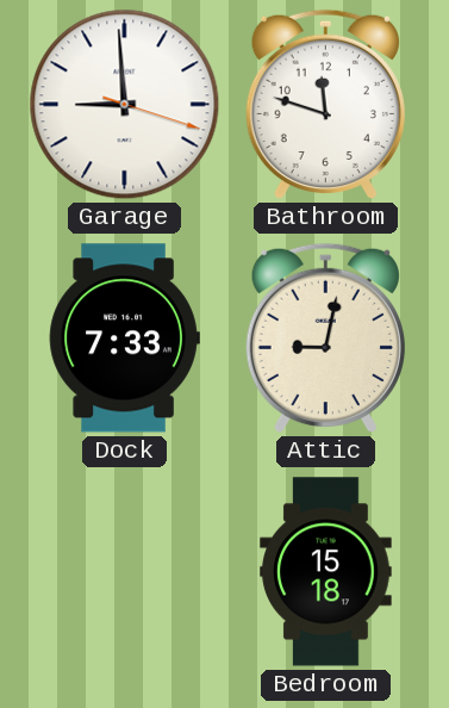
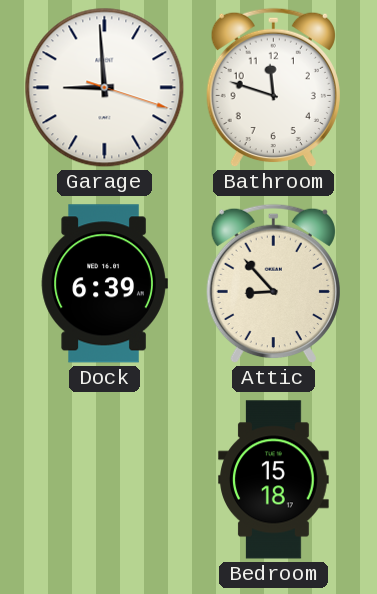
Dock: 7:33 -> 6:39
Attic: 9:02 -> 8:53
